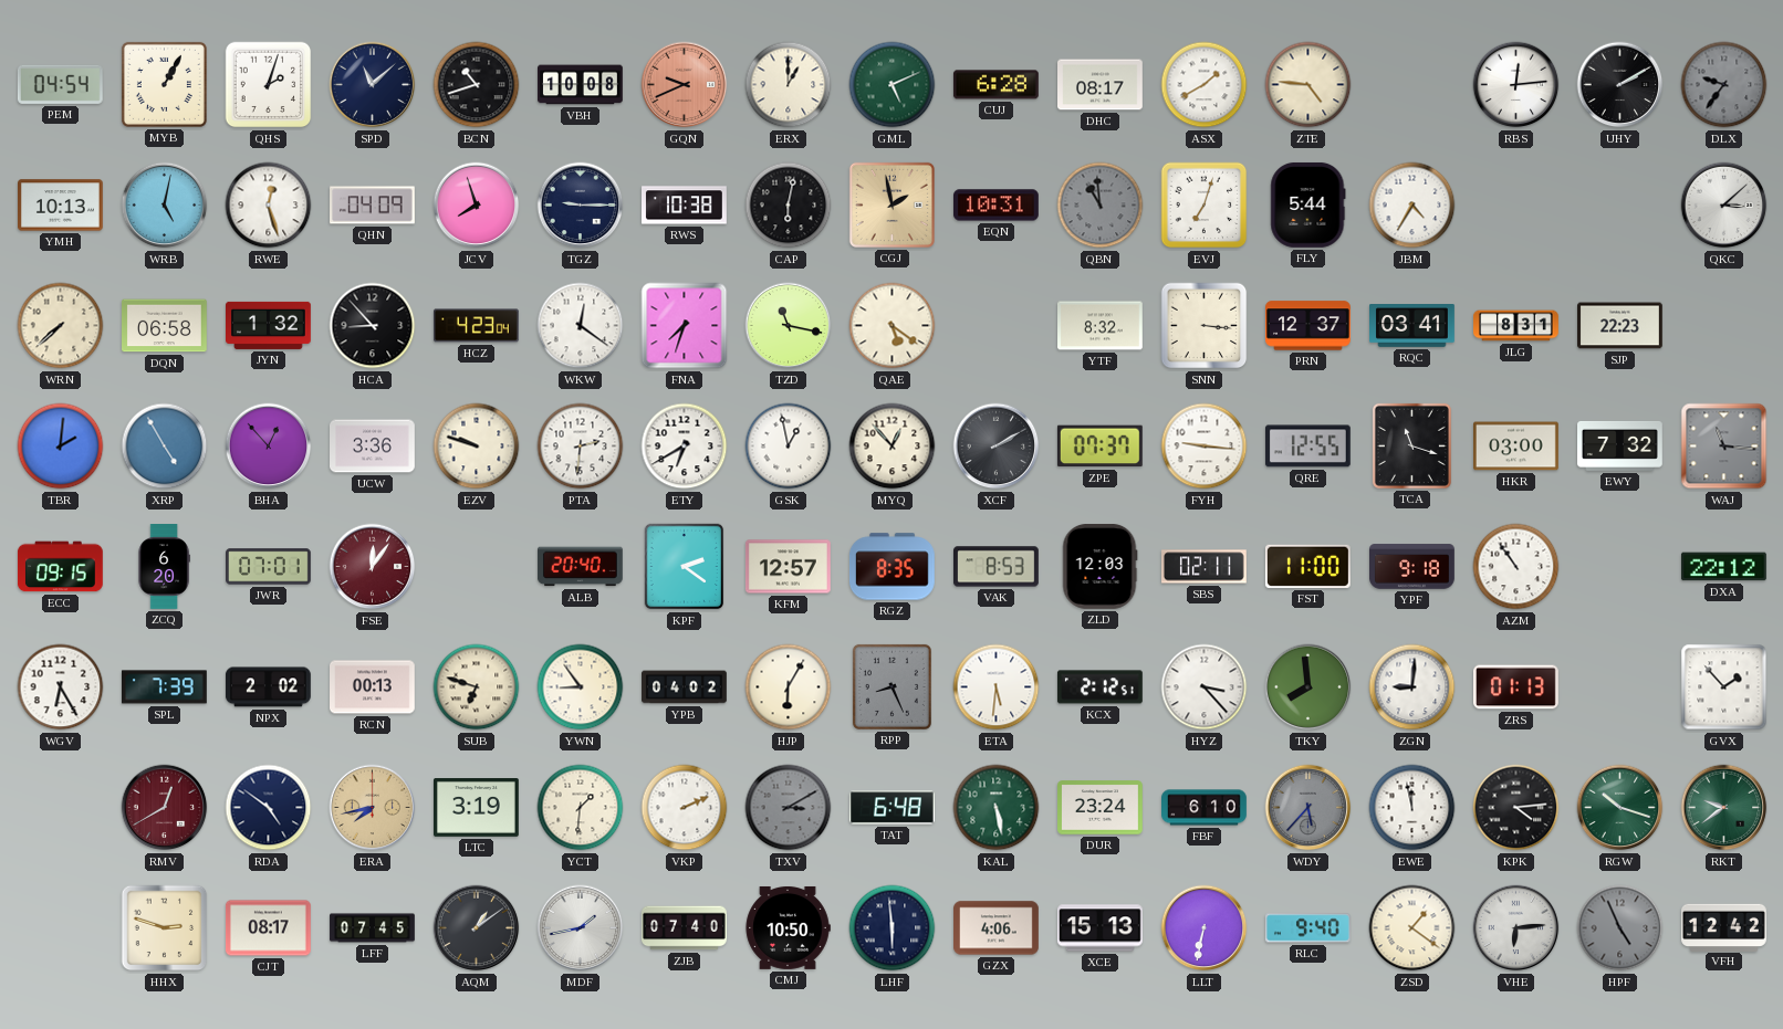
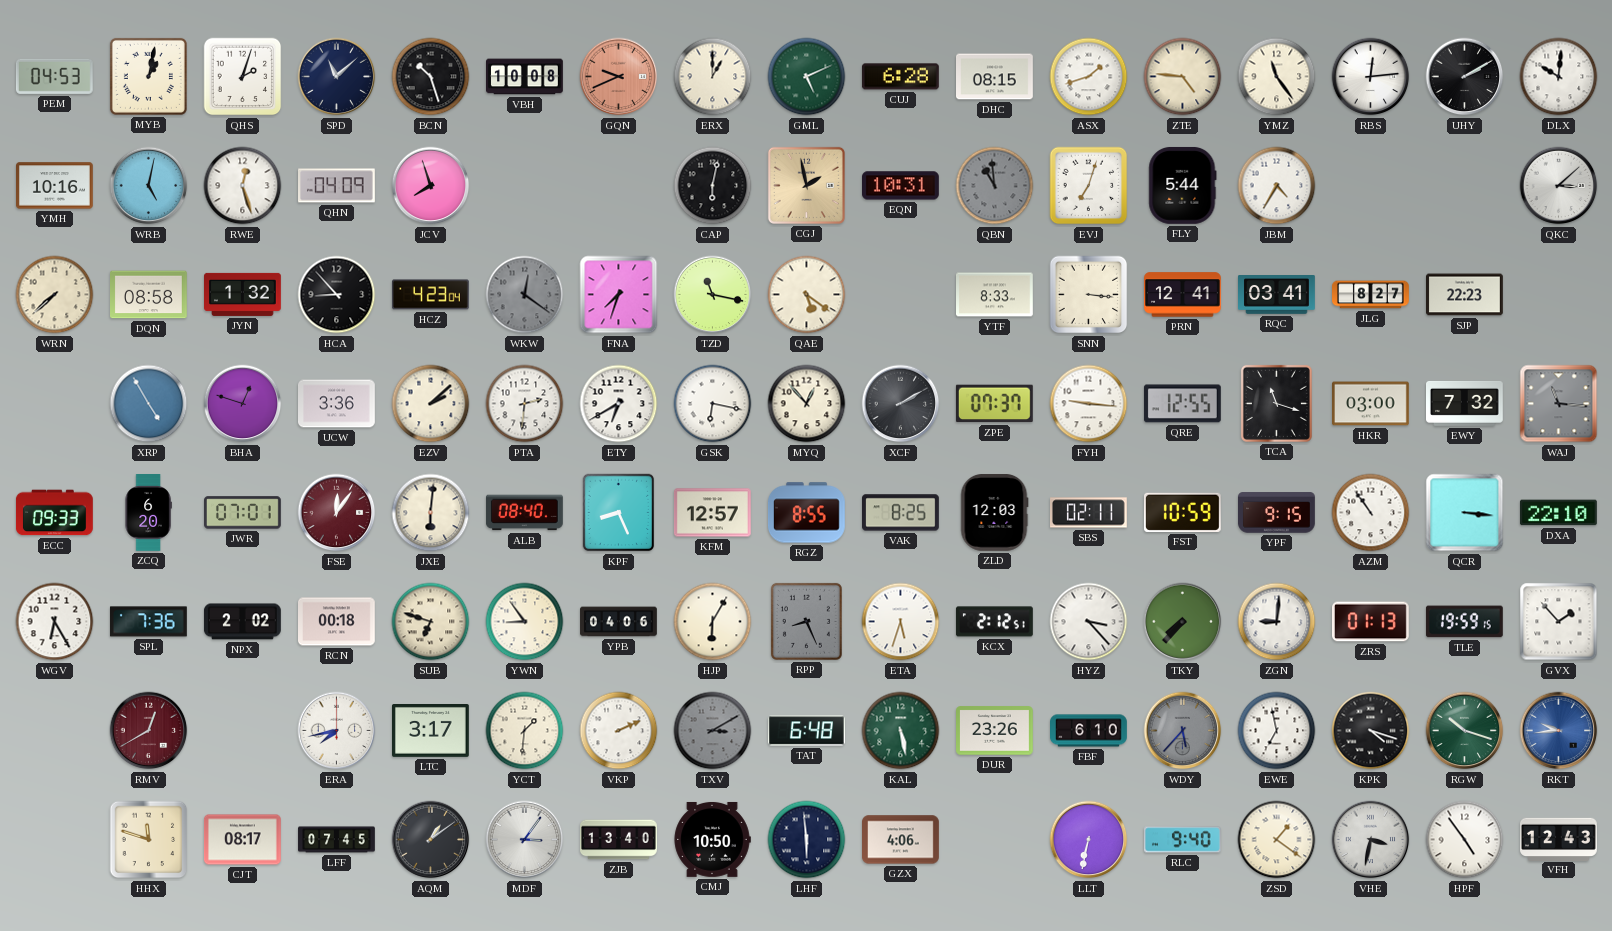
PEM: 04:54 -> 04:53
MYB: 1:05 -> 1:02
BCN: 10:42 -> 10:27
DHC: 08:17 -> 08:15
ASX: 1:40 -> 1:42
YMZ: none -> 11:24
DLX: 9:36 -> 10:01
DLX dial: grey -> white
YMH: 10:13 -> 10:16
TGZ: 9:15 -> none
RWS: 10:38 -> none
DQN: 06:58 -> 08:58
WKW dial: white -> grey
YTF: 8:32 -> 8:33
PRN: 12:37 -> 12:41
JLG: 8:31 -> 8:27
TBR: 2:01 -> none
BHA: 12:53 -> 12:48
EZV: 9:48 -> 2:08
GSK: 12:58 -> 6:17
ECC: 09:15 -> 09:33
JXE: none -> 6:01
ALB: 20:40 -> 08:40
KPF: 2:21 -> 8:26
RGZ: 8:35 -> 8:55
VAK: 8:53 -> 8:25
FST: 11:00 -> 10:59
YPF: 9:18 -> 9:15
QCR: none -> 3:16
DXA: 22:12 -> 22:10
SPL: 7:39 -> 7:36
RCN: 00:13 -> 00:18
YPB: 04:02 -> 04:06
ETA: 5:31 -> 5:33
TKY: 7:59 -> 7:37
TLE: none -> 19:59
RDA: 4:51 -> none
ERA dial: champagne -> white
LTC: 3:19 -> 3:17
DUR: 23:24 -> 23:26
EWE: 11:58 -> 6:58
KPK: 4:14 -> 4:18
RKT: 9:39 -> 9:44
RKT dial: green -> blue
HHX: 2:48 -> 11:48
MDF: 1:43 -> 3:06
ZJB: 07:40 -> 13:40
XCE: 15:13 -> none
VHE: 6:14 -> 3:32
HPF: 4:56 -> 4:54
HPF dial: grey -> white
VFH: 12:42 -> 12:43
